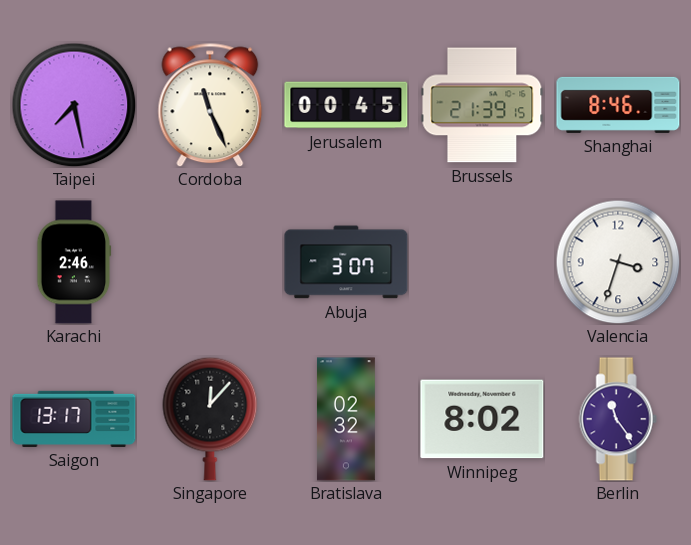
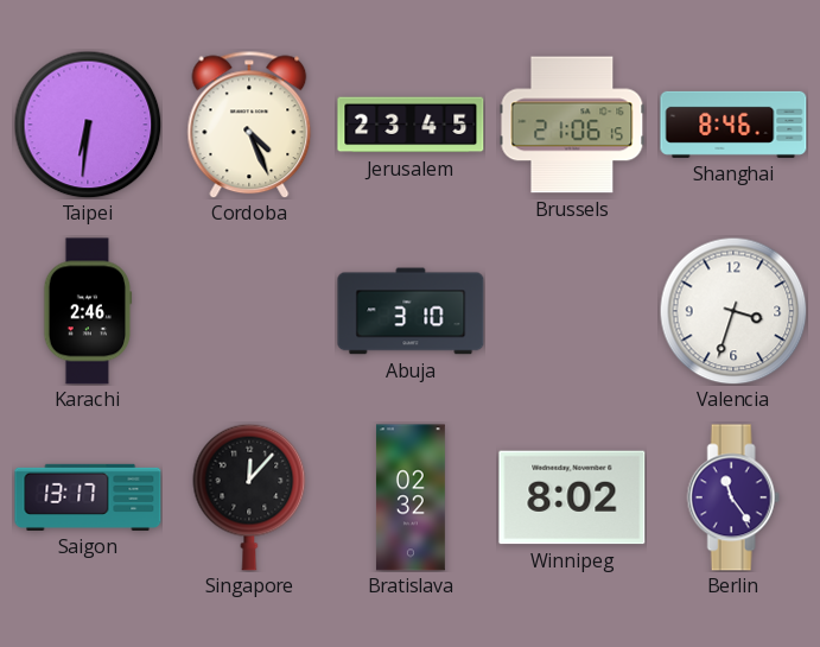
Taipei: 7:28 -> 6:31
Cordoba: 11:26 -> 4:26
Jerusalem: 00:45 -> 23:45
Brussels: 21:39 -> 21:06
Abuja: 3:07 -> 3:10
